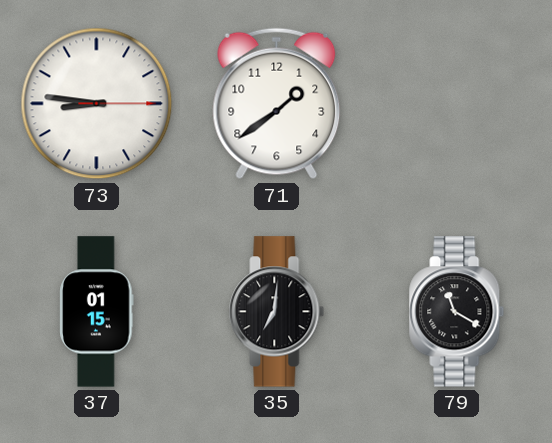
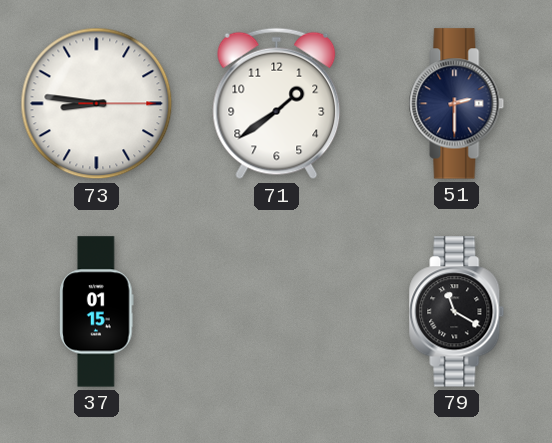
51: none -> 2:30
35: 7:01 -> none
